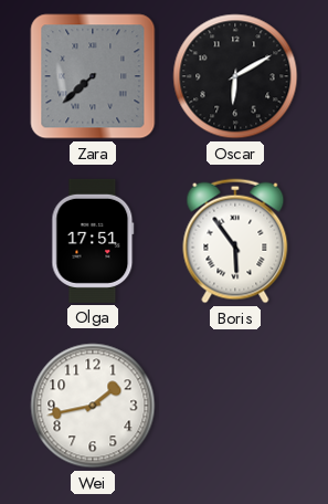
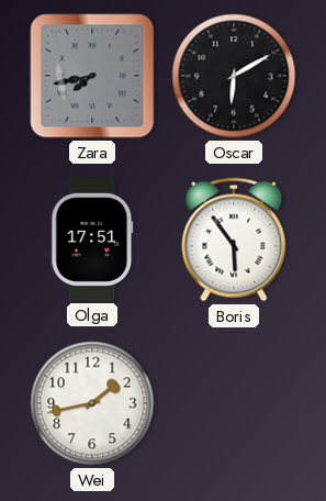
Zara: 7:38 -> 7:43
